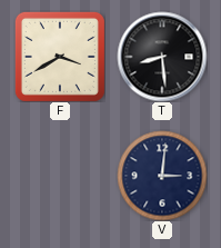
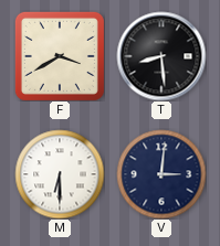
M: none -> 6:30
